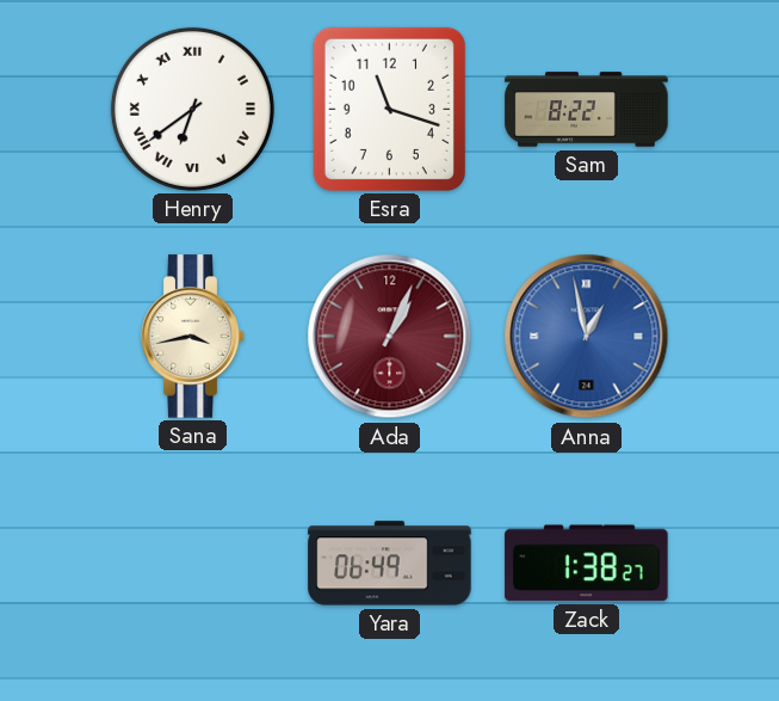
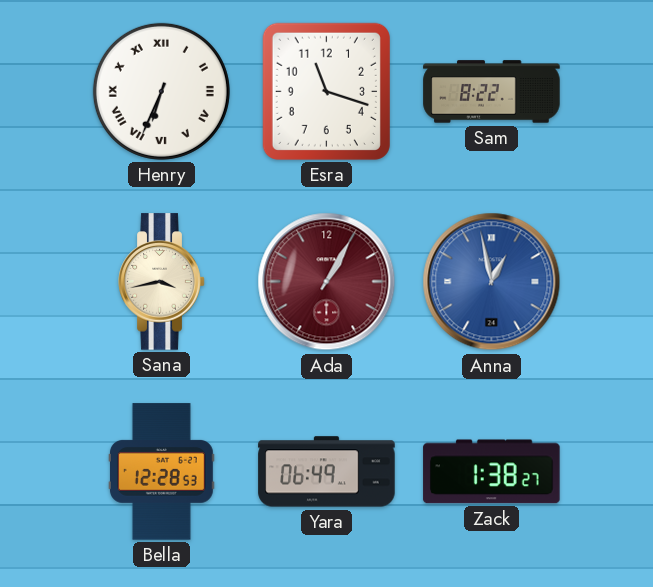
Henry: 6:39 -> 6:34
Ada: 1:04 -> 1:05
Bella: none -> 12:28
